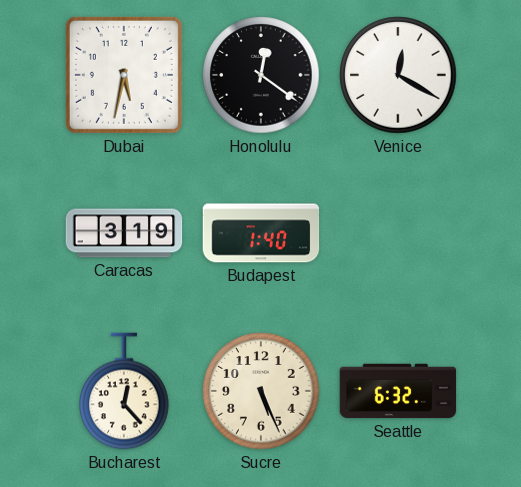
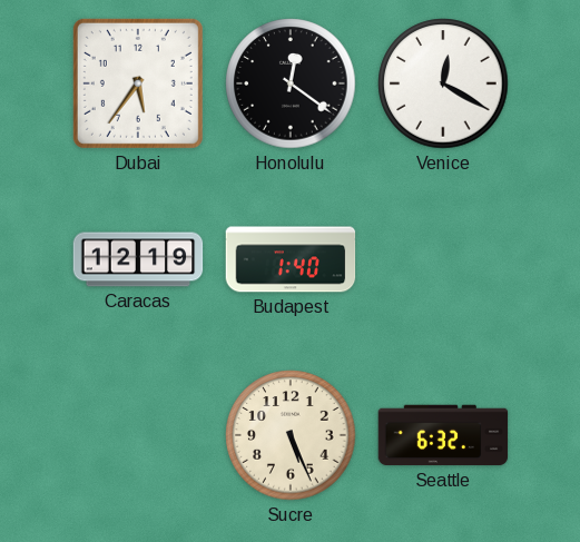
Dubai: 5:32 -> 5:36
Caracas: 3:19 -> 12:19
Bucharest: 12:23 -> none
